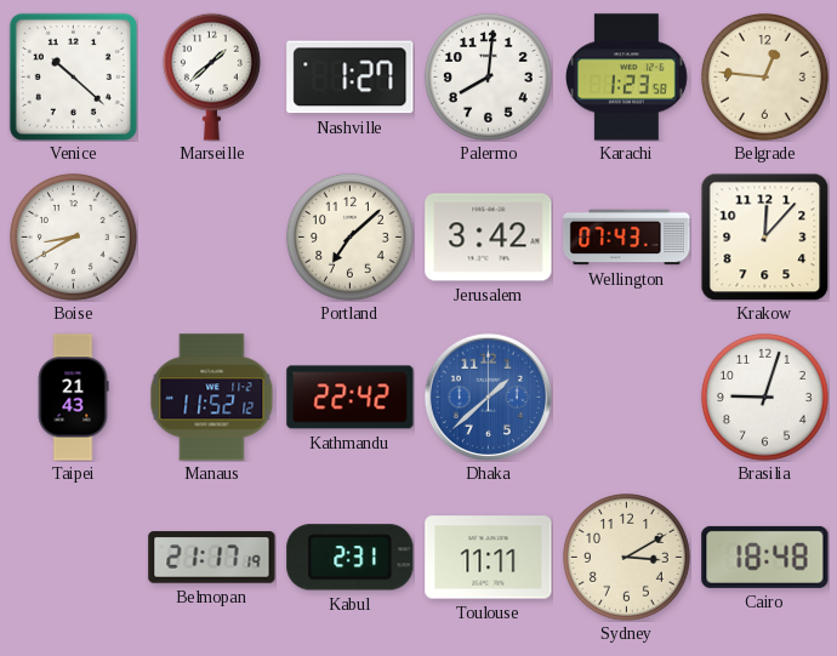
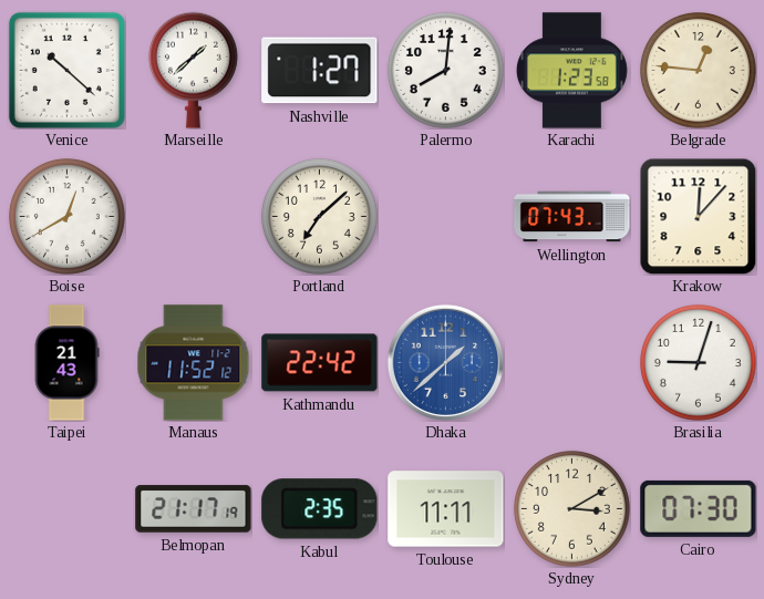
Boise: 8:40 -> 12:40
Jerusalem: 3:42 -> none
Kabul: 2:31 -> 2:35
Cairo: 18:48 -> 07:30
